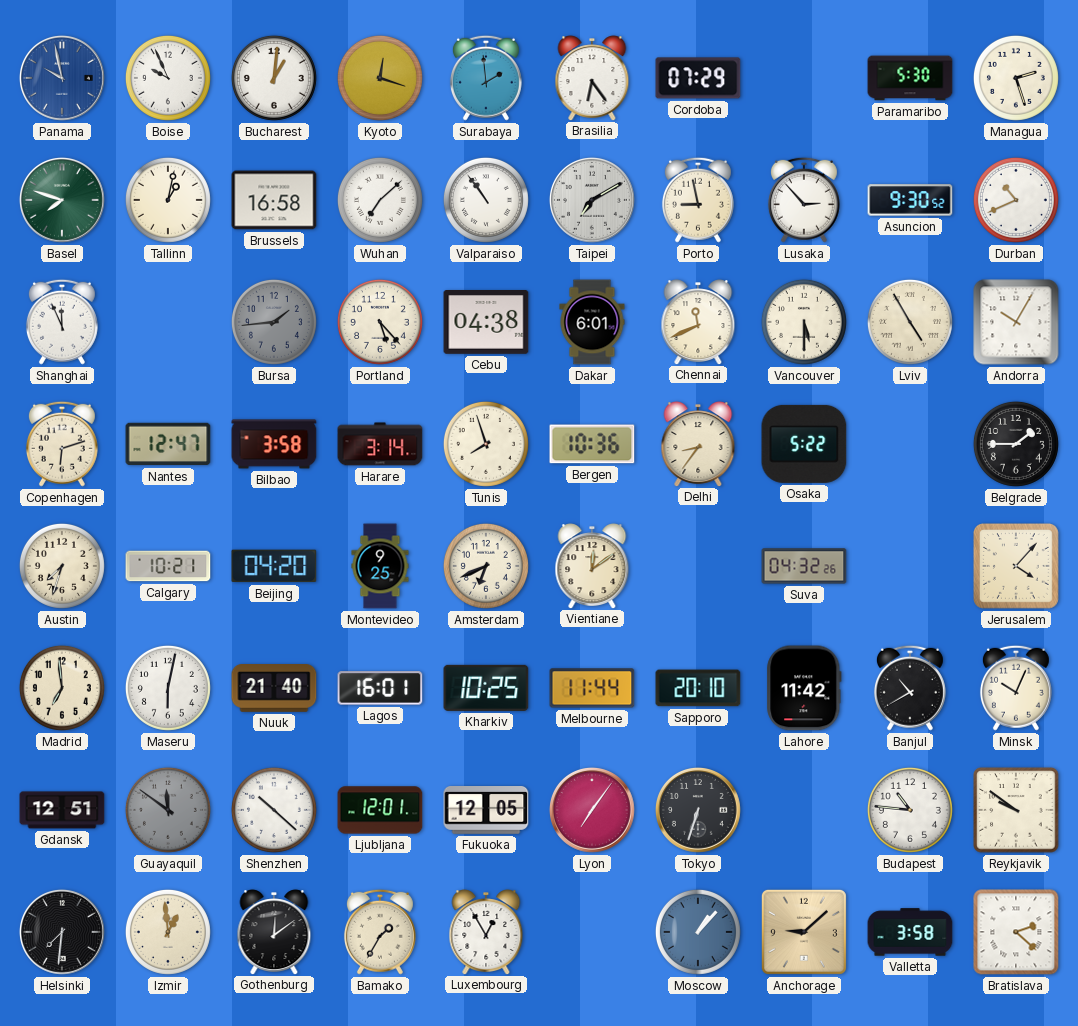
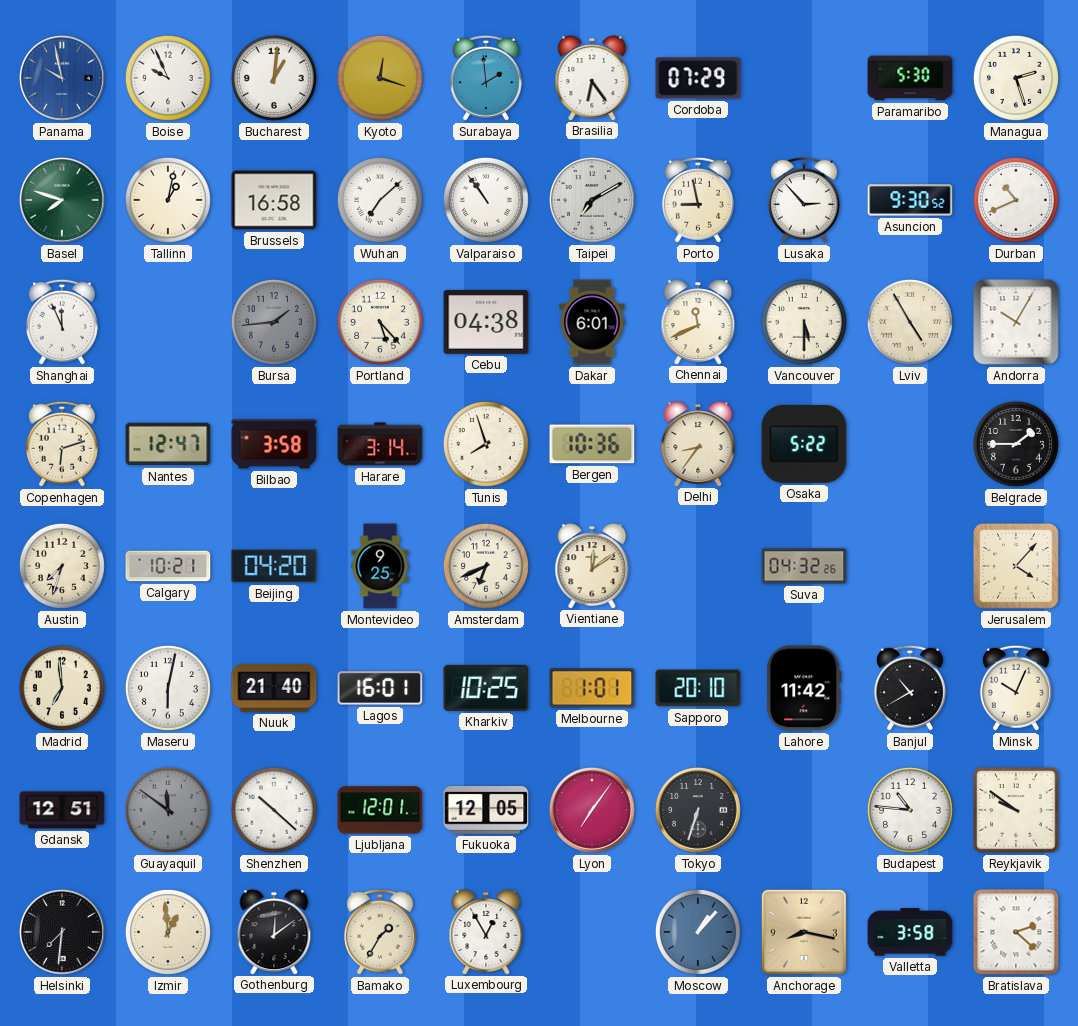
Melbourne: 11:44 -> 1:01
Anchorage: 9:08 -> 8:17
